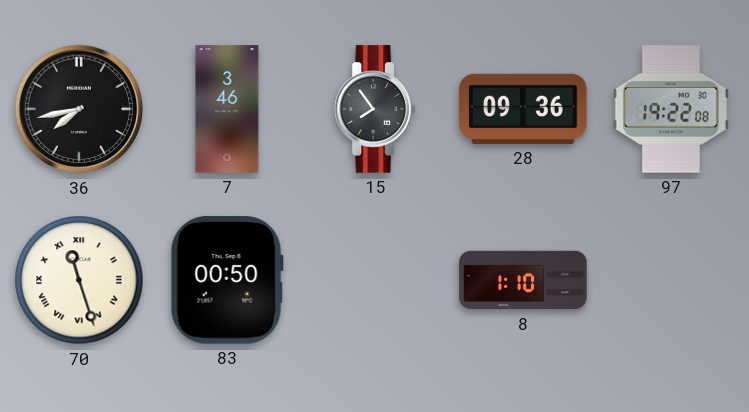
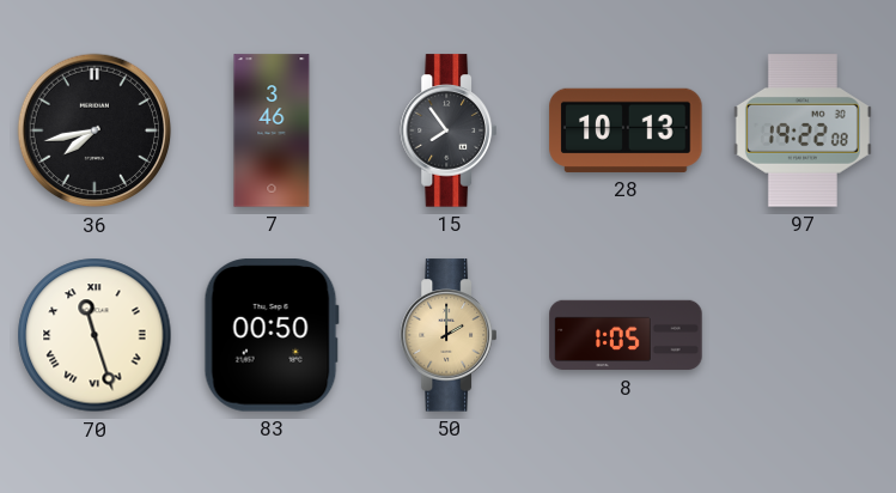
28: 09:36 -> 10:13
50: none -> 2:00
8: 1:10 -> 1:05
